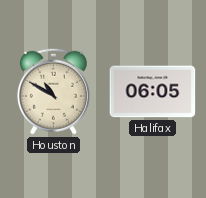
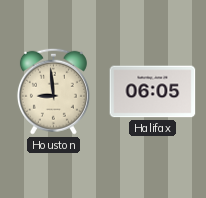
Houston: 10:50 -> 8:59
